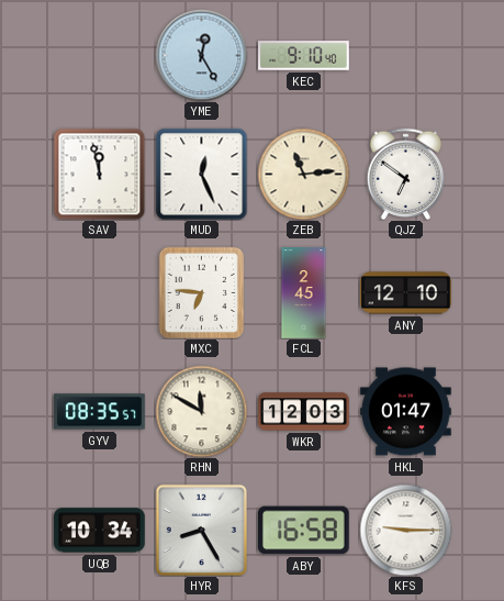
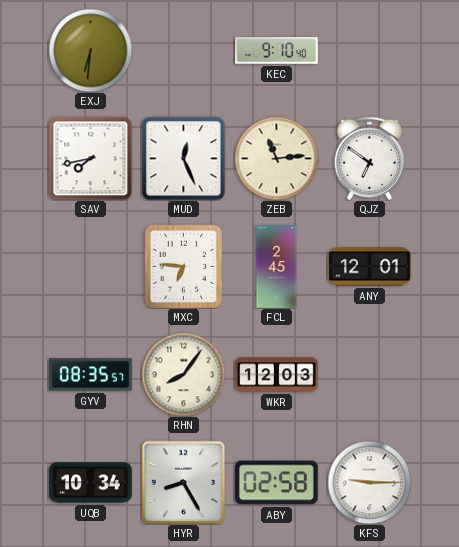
EXJ: none -> 6:31
YME: 12:25 -> none
SAV: 11:58 -> 7:43
ANY: 12:10 -> 12:01
RHN: 11:50 -> 8:06
HKL: 01:47 -> none
ABY: 16:58 -> 02:58
